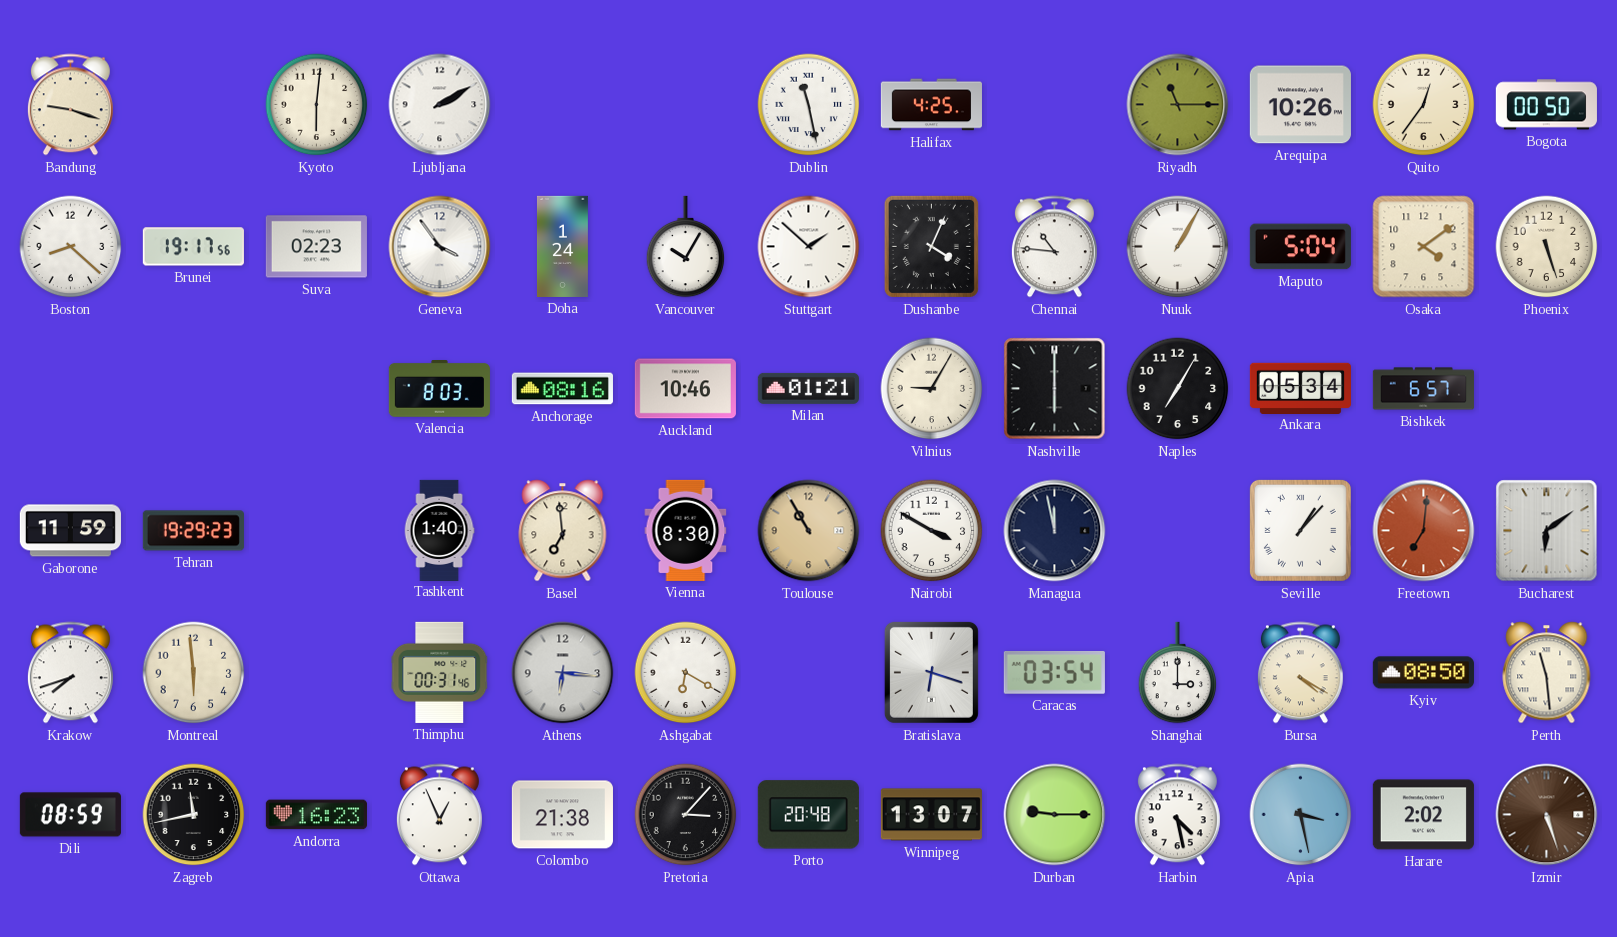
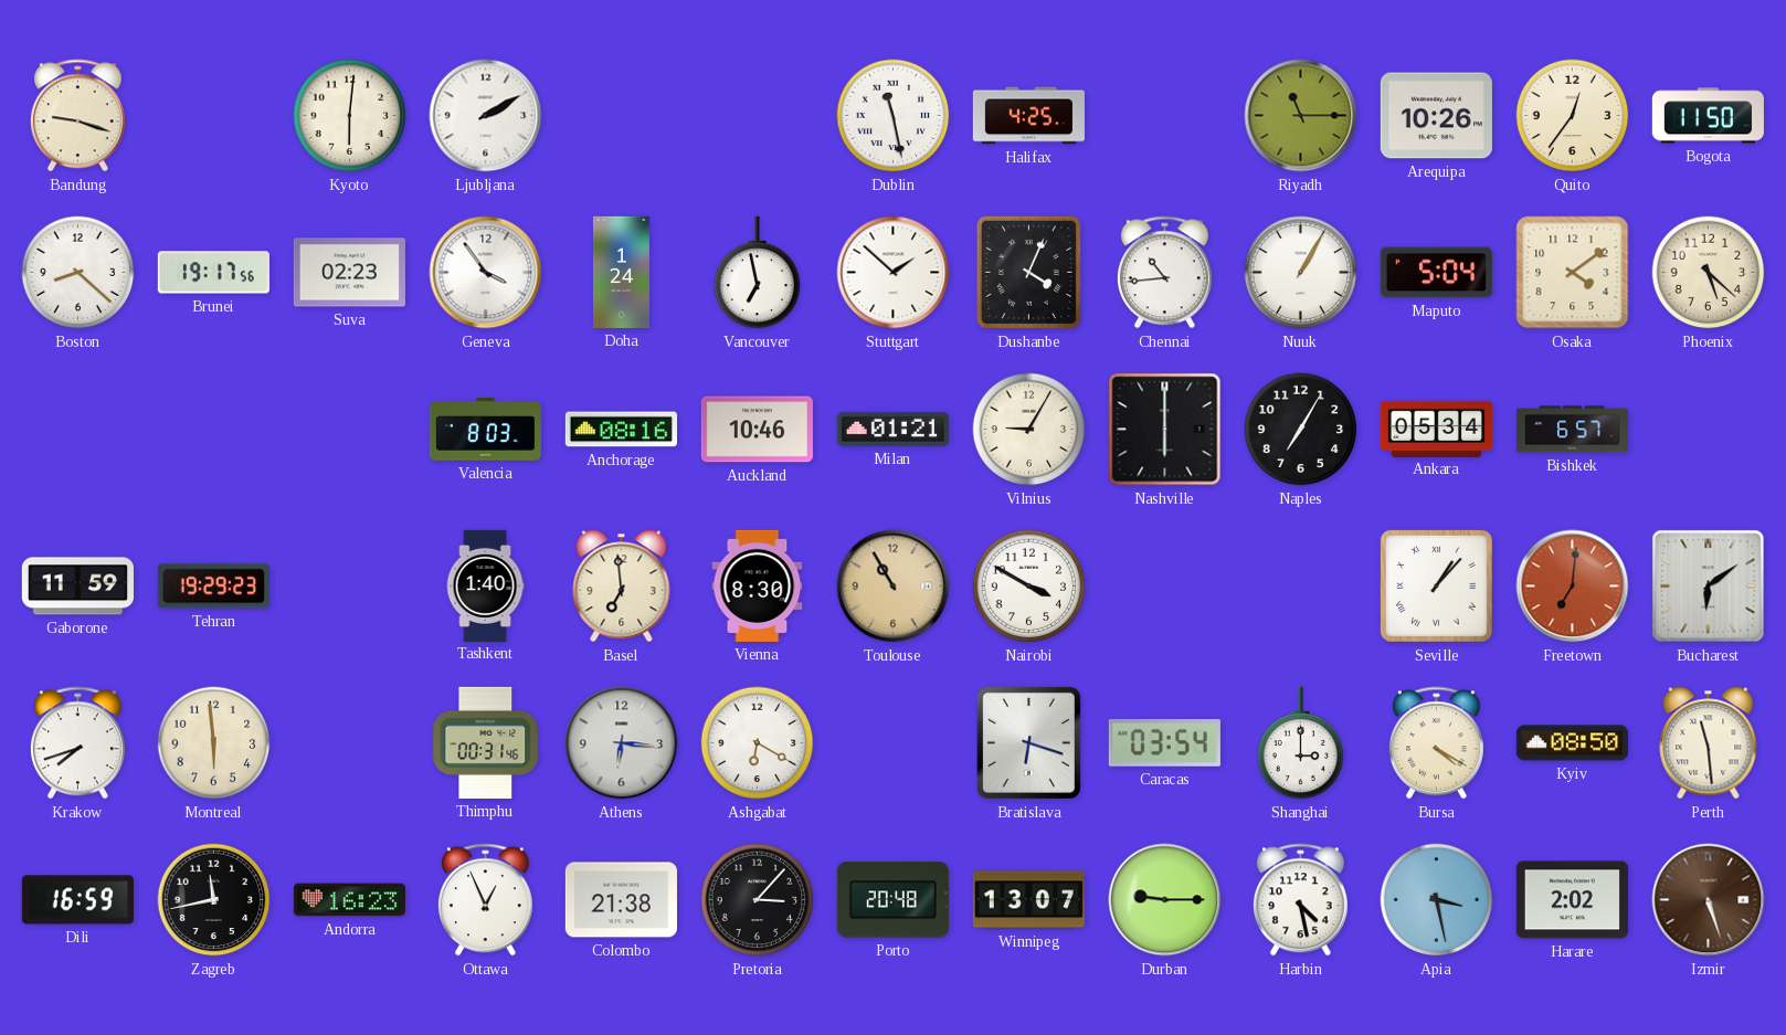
Bogota: 00:50 -> 11:50
Vancouver: 10:05 -> 6:58
Chennai: 10:46 -> 10:44
Phoenix: 5:27 -> 5:22
Managua: 11:58 -> none
Dili: 08:59 -> 16:59
